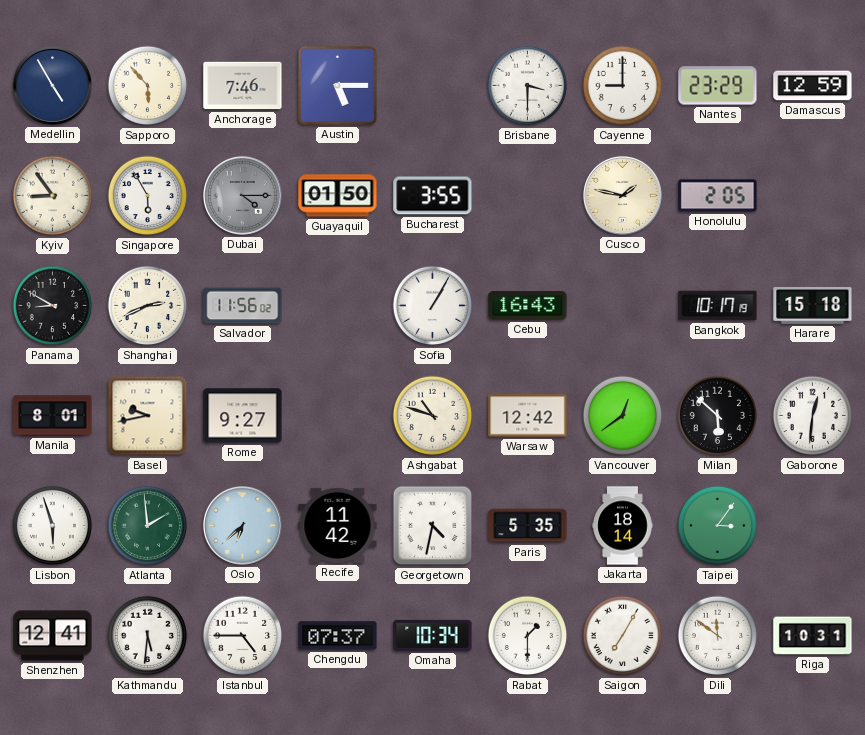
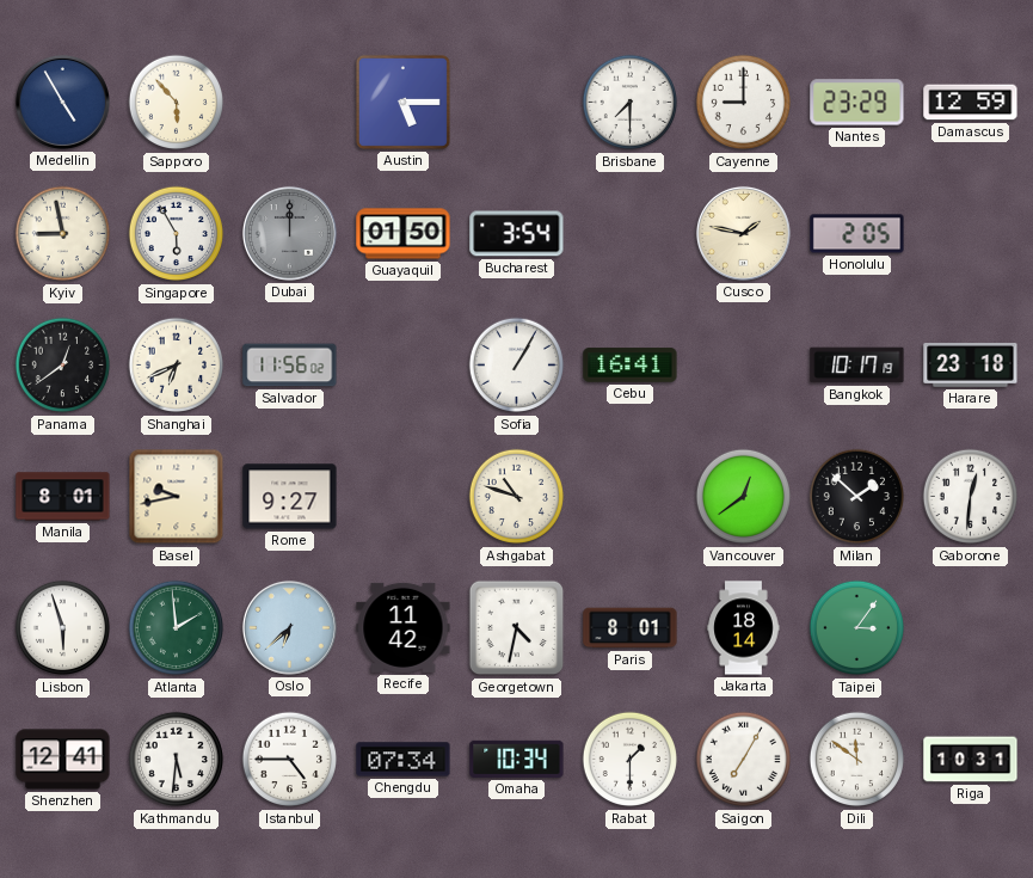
Anchorage: 7:46 -> none
Brisbane: 3:30 -> 7:30
Kyiv: 8:54 -> 8:58
Dubai: 4:15 -> 12:00
Bucharest: 3:55 -> 3:54
Panama: 8:50 -> 12:39
Shanghai: 2:41 -> 6:41
Cebu: 16:43 -> 16:41
Harare: 15:18 -> 23:18
Warsaw: 12:42 -> none
Milan: 5:52 -> 1:52
Paris: 5:35 -> 8:01
Chengdu: 07:37 -> 07:34
